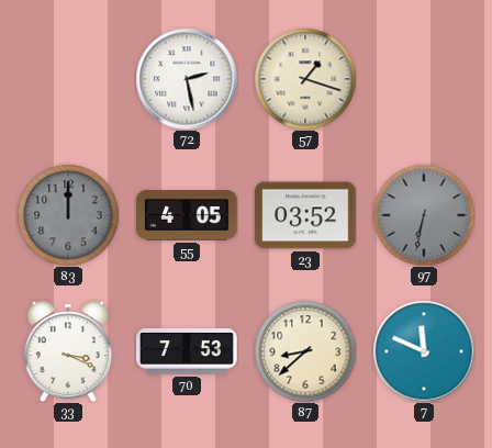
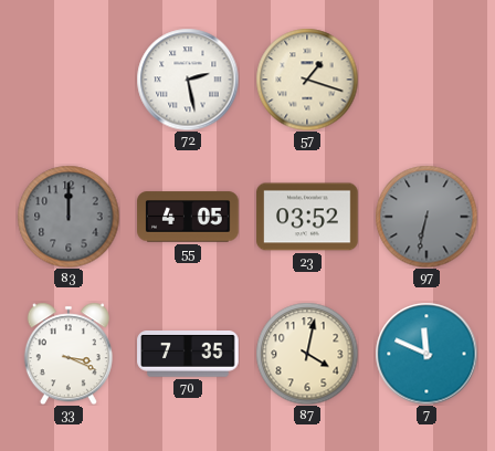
70: 7:53 -> 7:35
87: 8:38 -> 4:02
